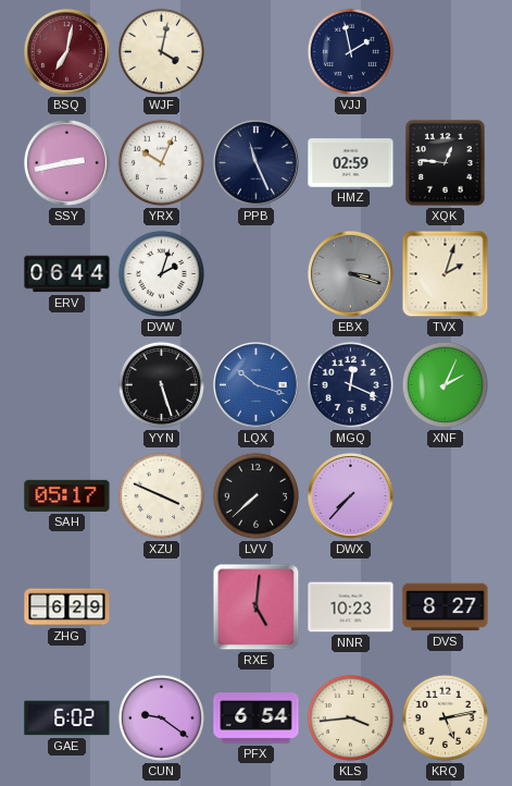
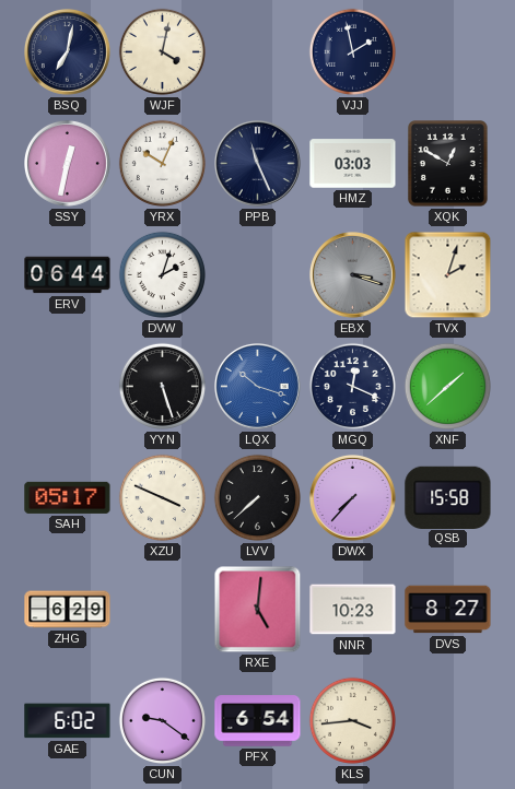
BSQ dial: burgundy -> navy
SSY: 2:43 -> 12:32
HMZ: 02:59 -> 03:03
XQK: 12:46 -> 12:50
XNF: 2:04 -> 1:38
QSB: none -> 15:58
KRQ: 5:13 -> none
